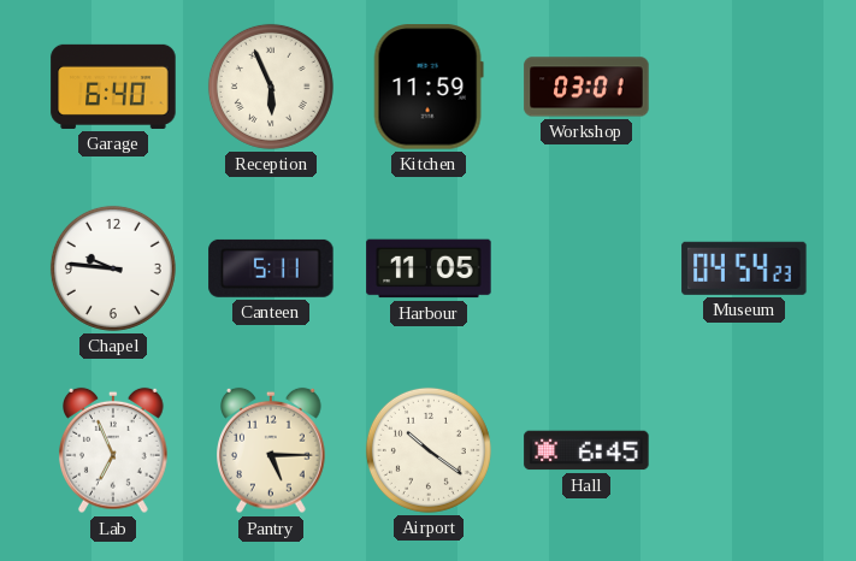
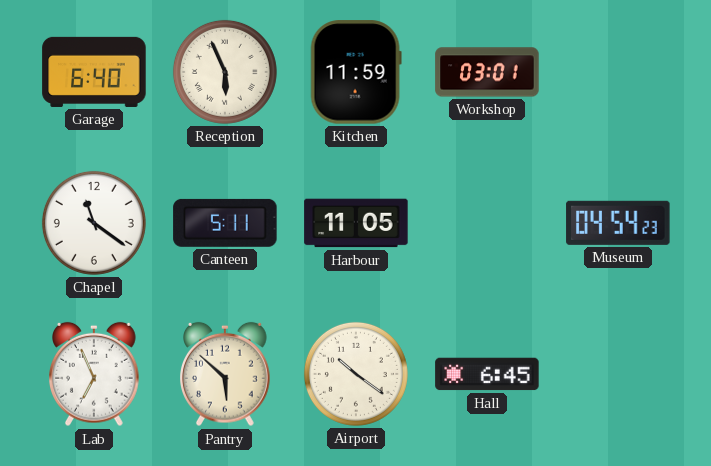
Chapel: 9:46 -> 11:21
Pantry: 5:15 -> 5:52
